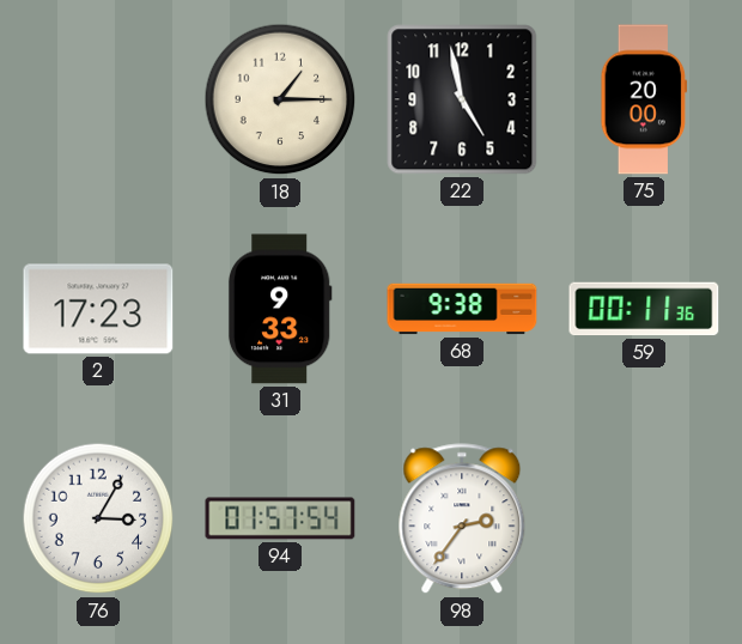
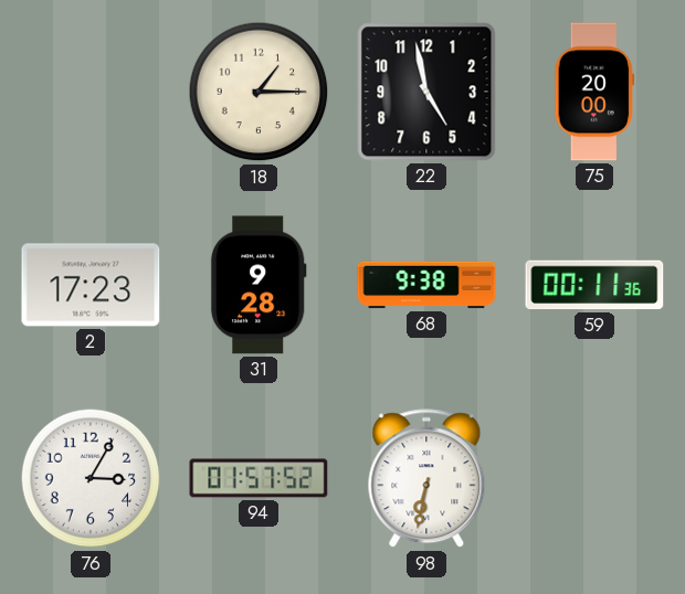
31: 9:33 -> 9:28
94: 01:57:54 -> 01:57:52
98: 2:36 -> 6:32
